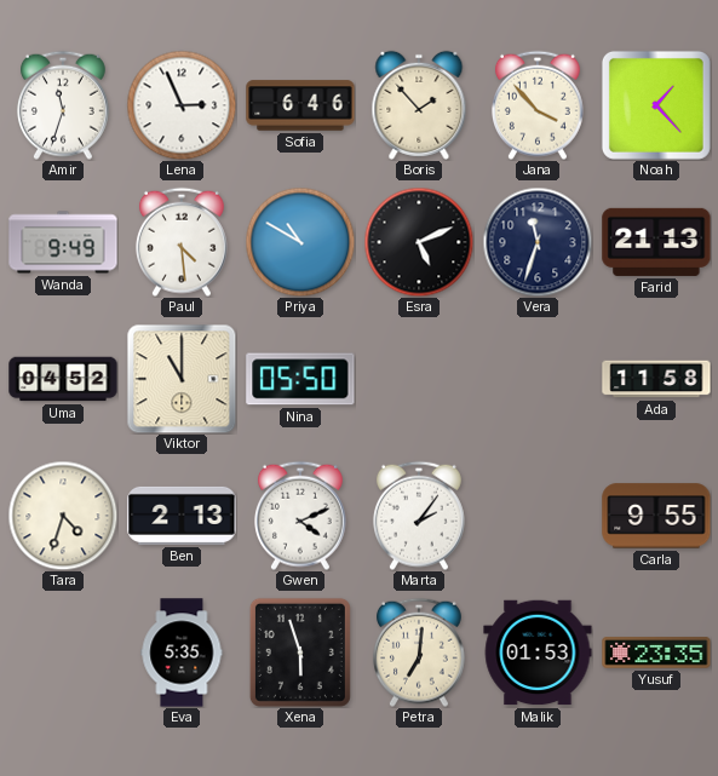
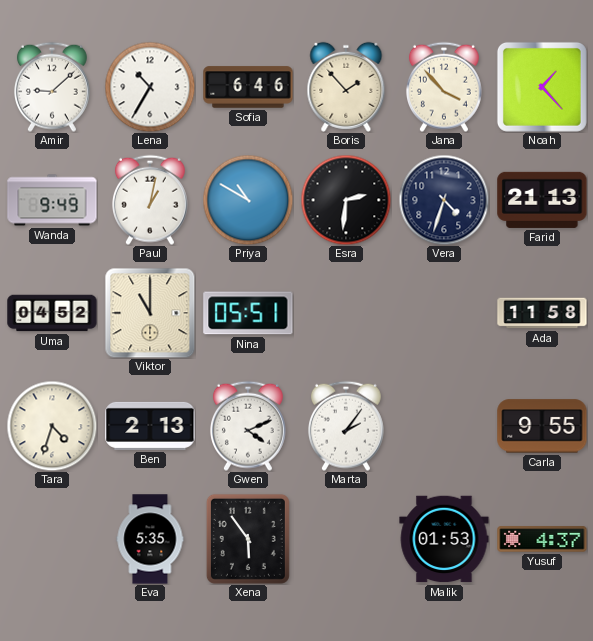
Amir: 11:33 -> 9:08
Lena: 2:56 -> 10:35
Paul: 4:29 -> 1:02
Esra: 5:11 -> 2:31
Vera: 11:33 -> 4:33
Nina: 05:50 -> 05:51
Xena: 5:57 -> 5:54
Petra: 7:01 -> none
Yusuf: 23:35 -> 4:37
